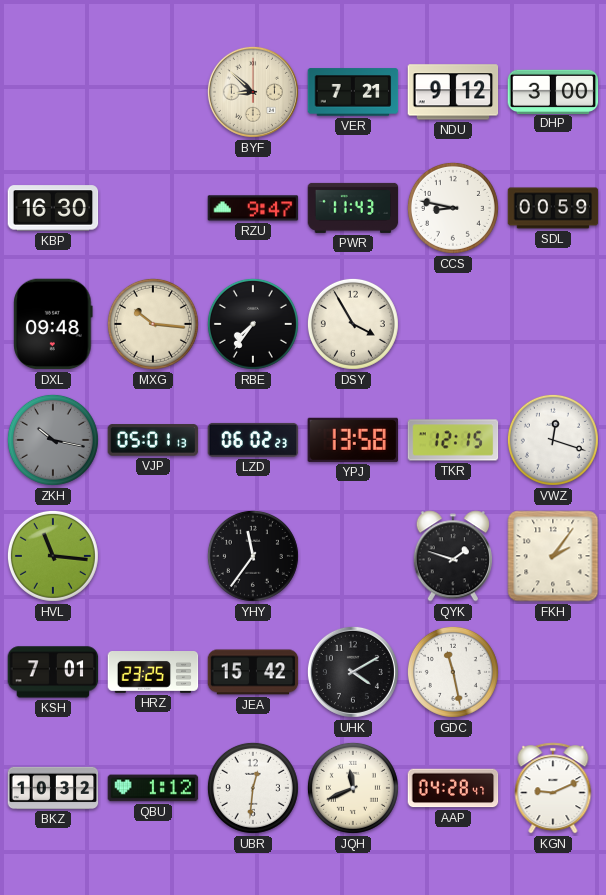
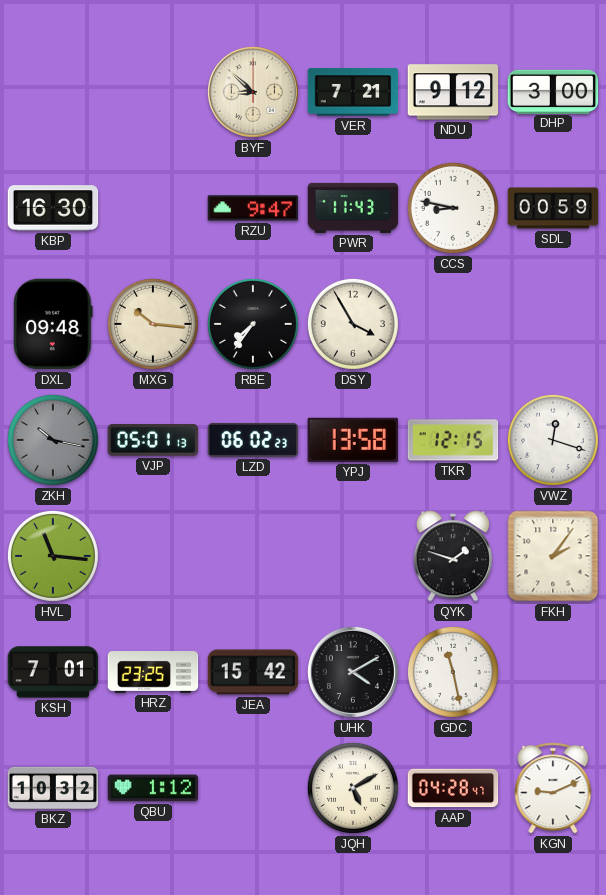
YHY: 11:36 -> none
UBR: 12:31 -> none
JQH: 11:41 -> 5:10
